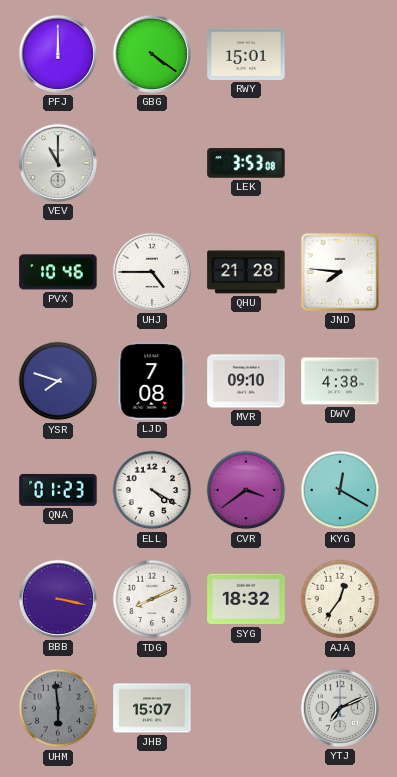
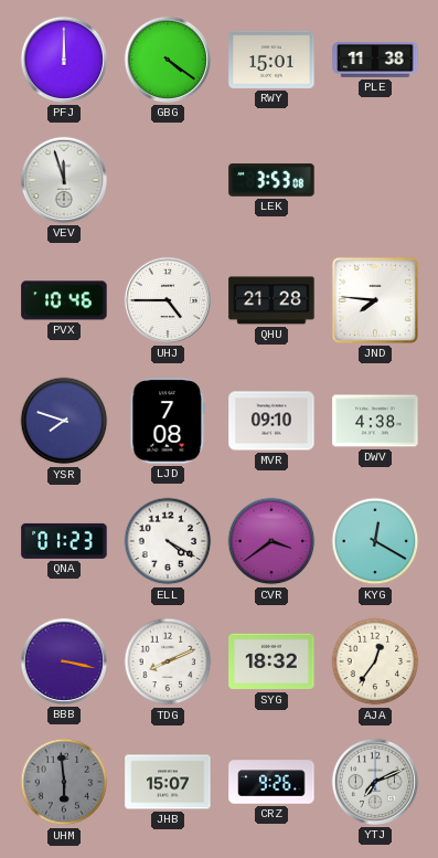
PLE: none -> 11:38
VEV: 11:00 -> 11:57
CRZ: none -> 9:26
